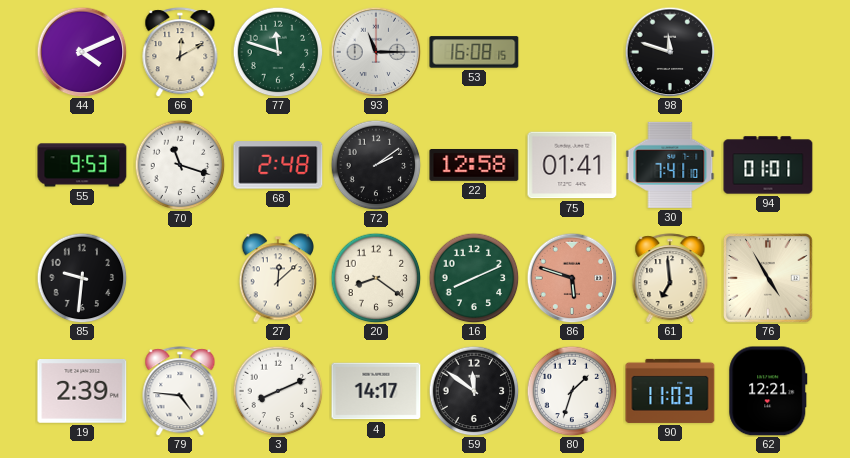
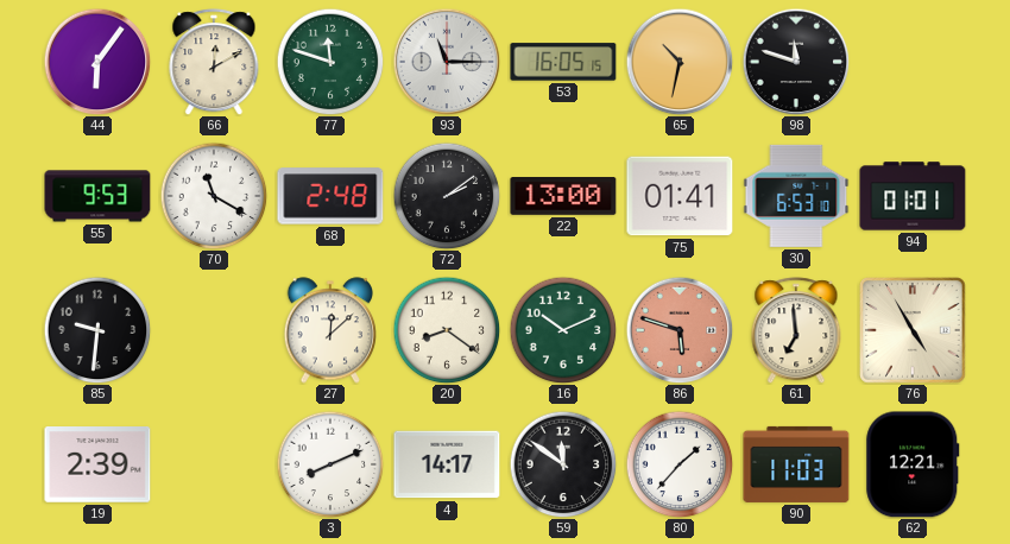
44: 4:11 -> 6:06
53: 16:08 -> 16:05
65: none -> 10:32
70: 11:18 -> 11:20
22: 12:58 -> 13:00
30: 7:41 -> 6:53
16: 8:11 -> 10:11
79: 4:46 -> none
80: 1:33 -> 1:37
